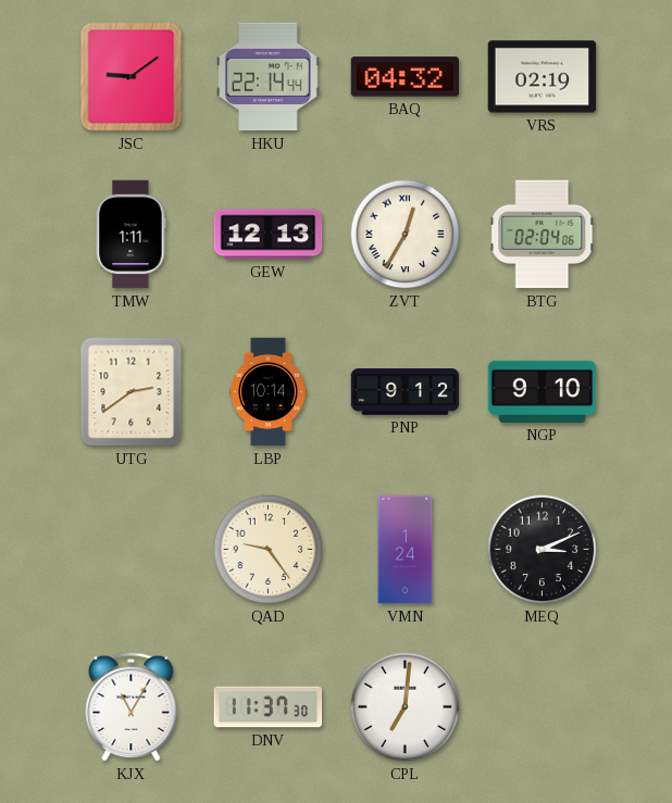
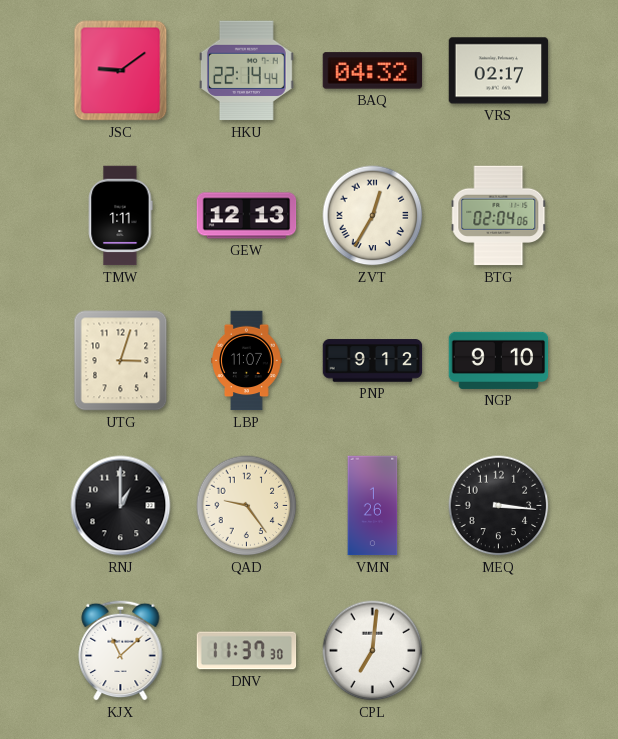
VRS: 02:19 -> 02:17
UTG: 2:39 -> 3:03
LBP: 10:14 -> 11:07
RNJ: none -> 1:00
VMN: 1:24 -> 1:26
MEQ: 3:11 -> 3:16
KJX: 11:05 -> 11:08
